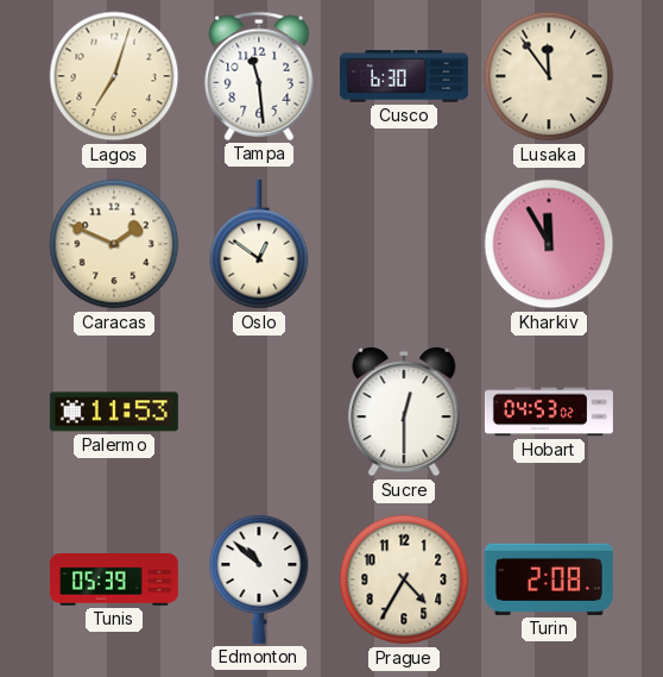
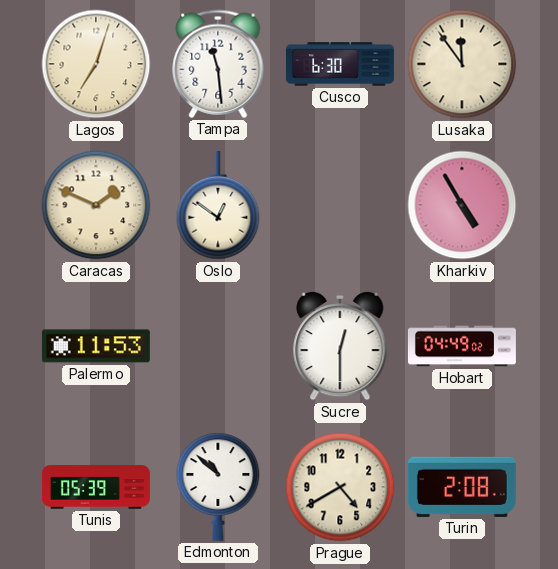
Kharkiv: 11:55 -> 4:55
Hobart: 04:53 -> 04:49
Prague: 4:35 -> 4:40
